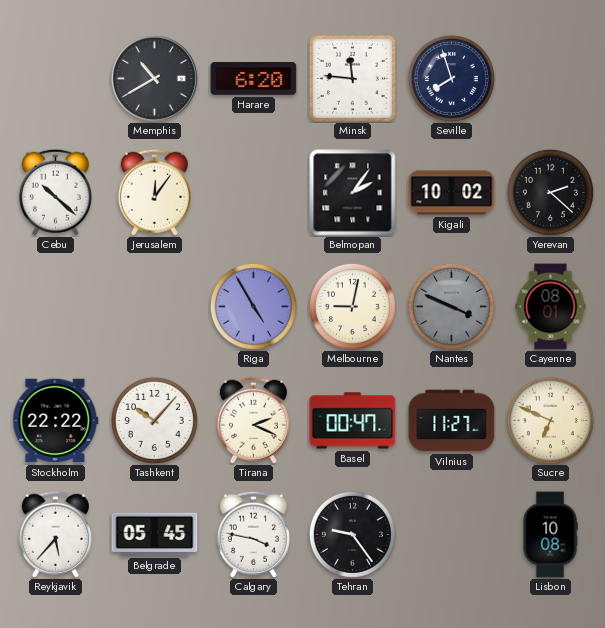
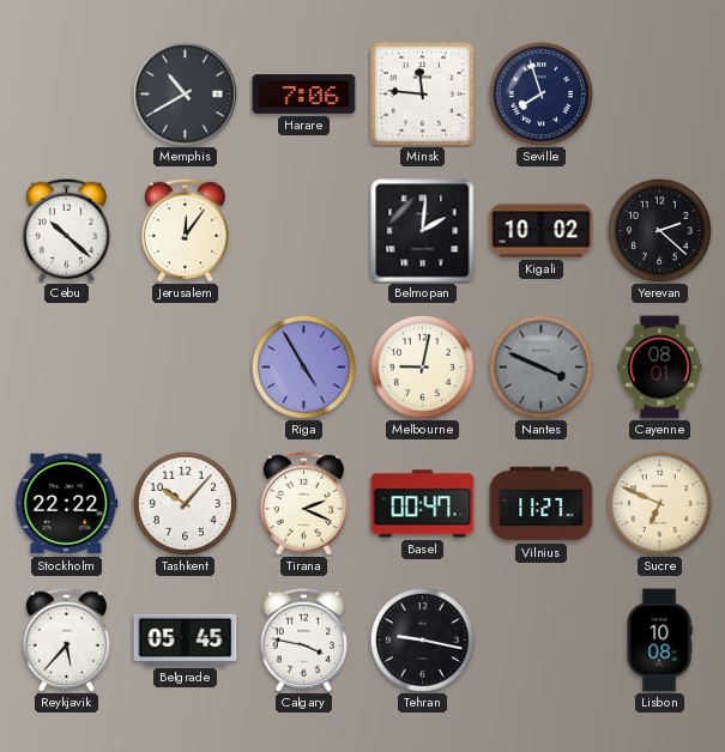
Harare: 6:20 -> 7:06
Belmopan: 2:06 -> 2:01
Tehran: 9:24 -> 9:17
